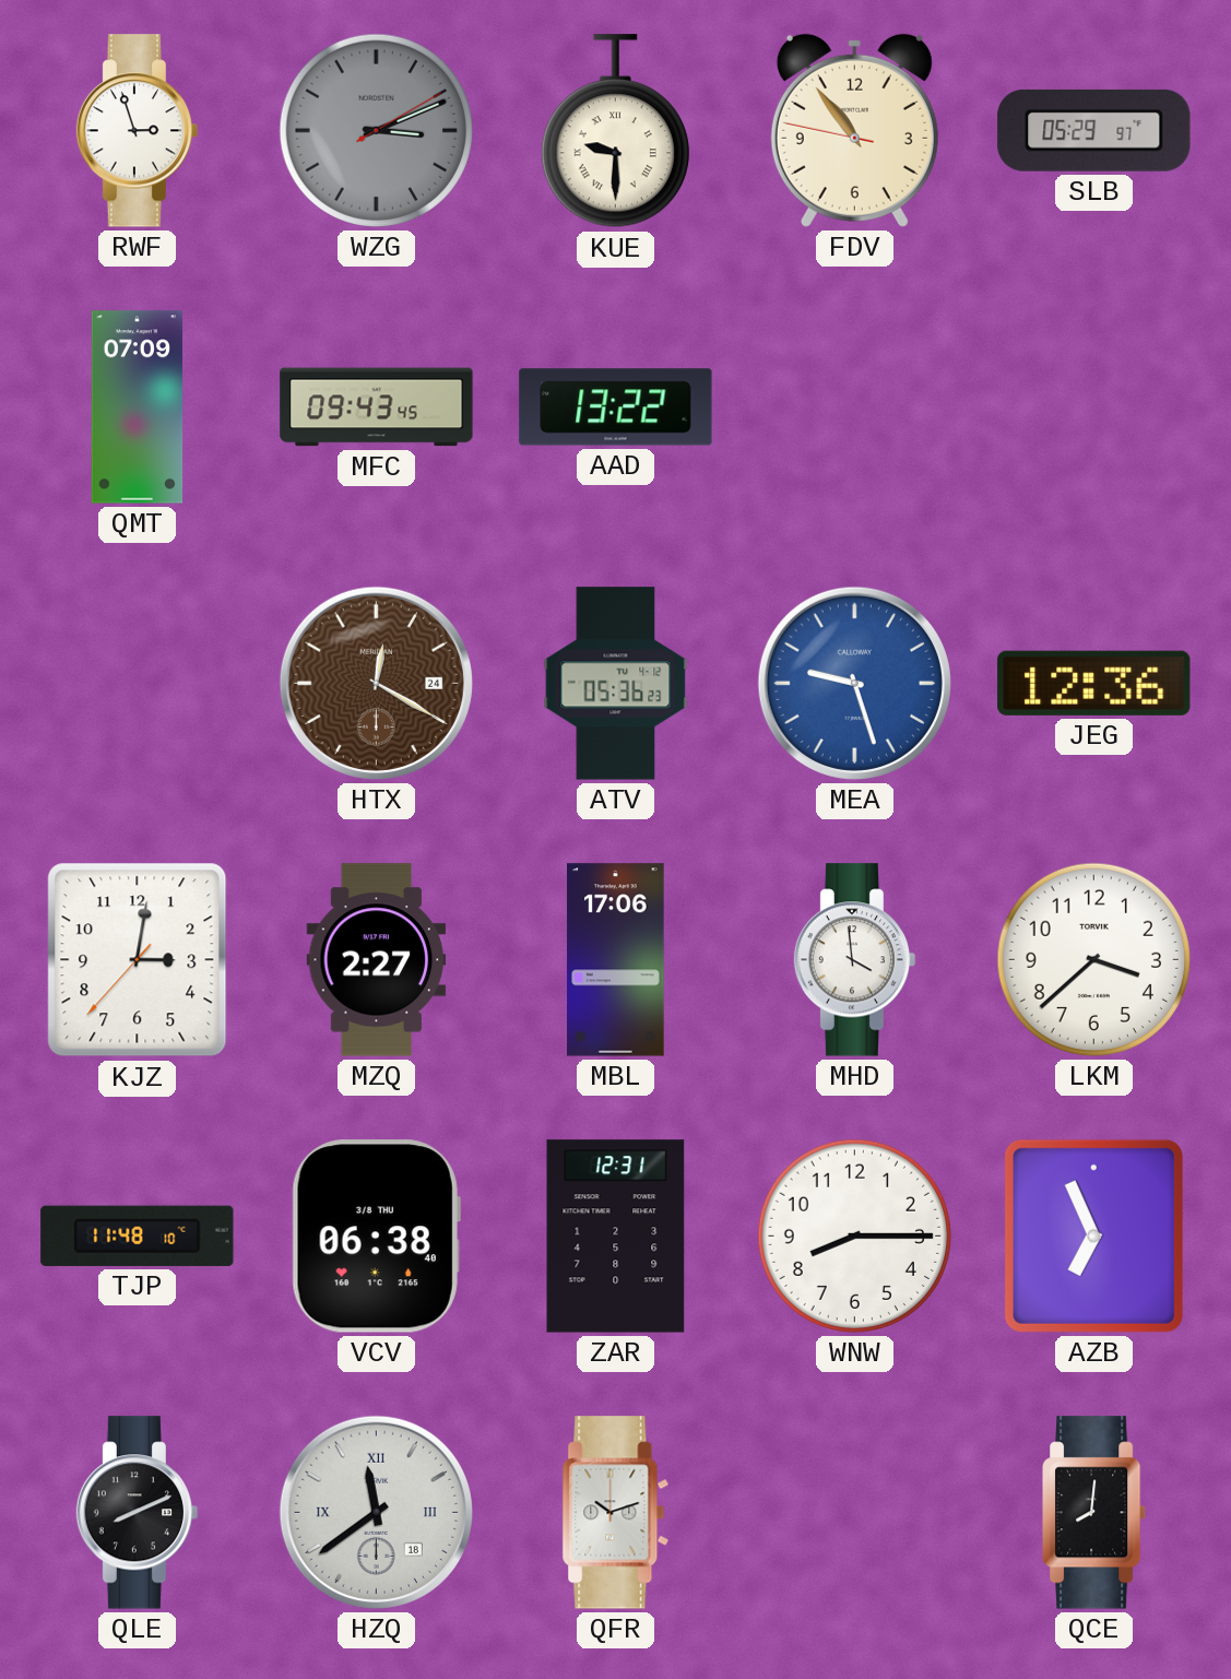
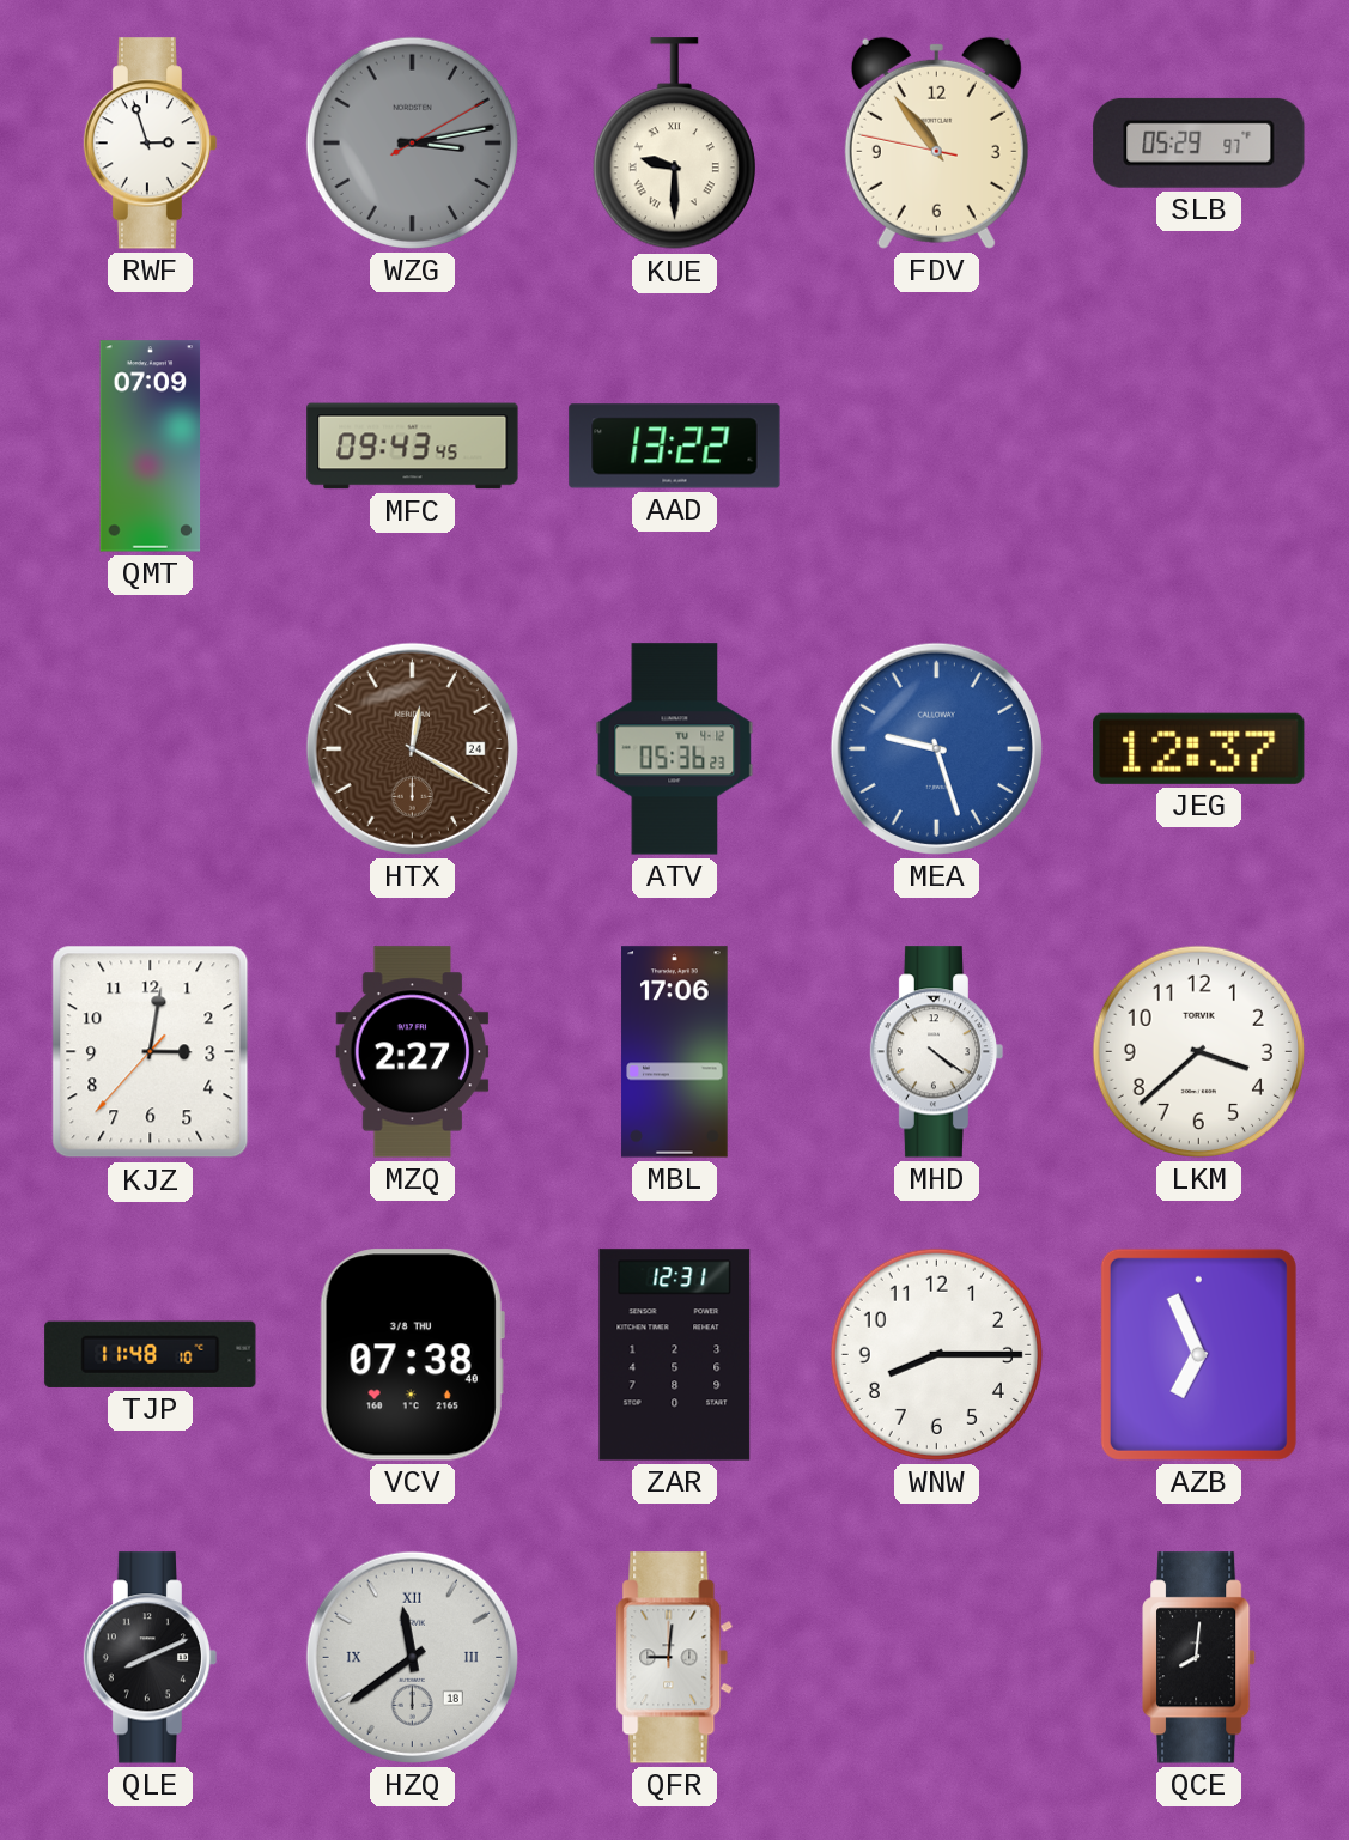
WZG: 3:11 -> 3:13
JEG: 12:36 -> 12:37
MHD: 3:59 -> 4:21
VCV: 06:38 -> 07:38
QFR: 10:12 -> 9:01
